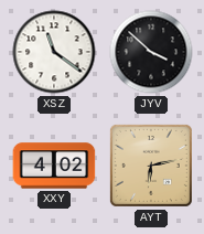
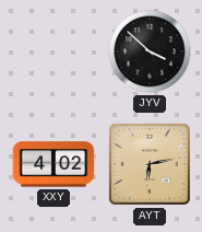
XSZ: 11:21 -> none
